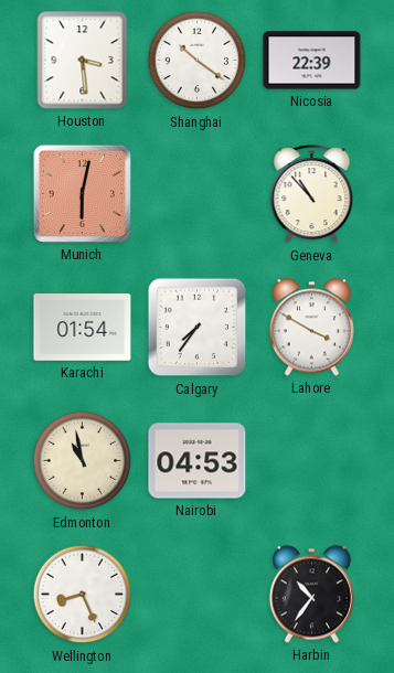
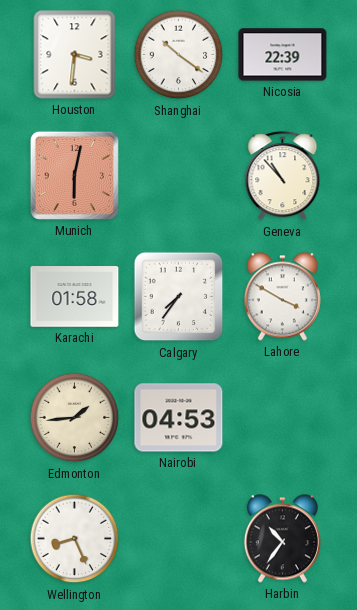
Houston: 3:29 -> 3:31
Karachi: 01:54 -> 01:58
Edmonton: 10:58 -> 1:44
